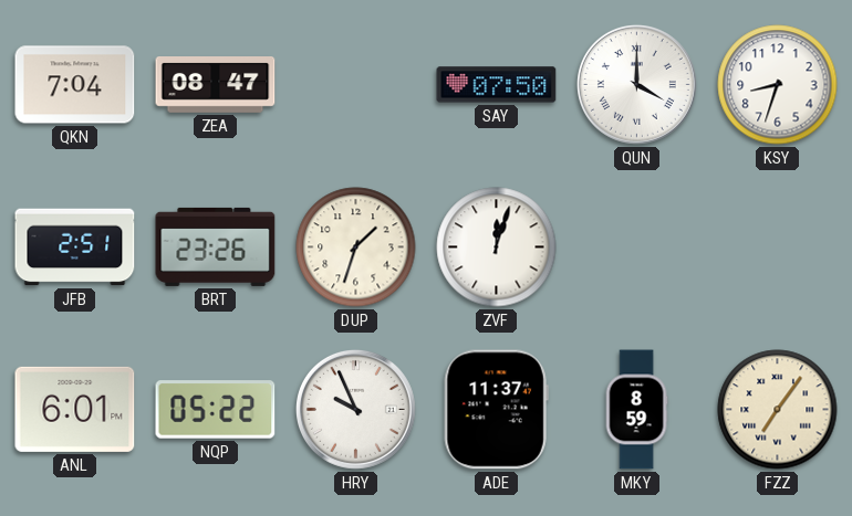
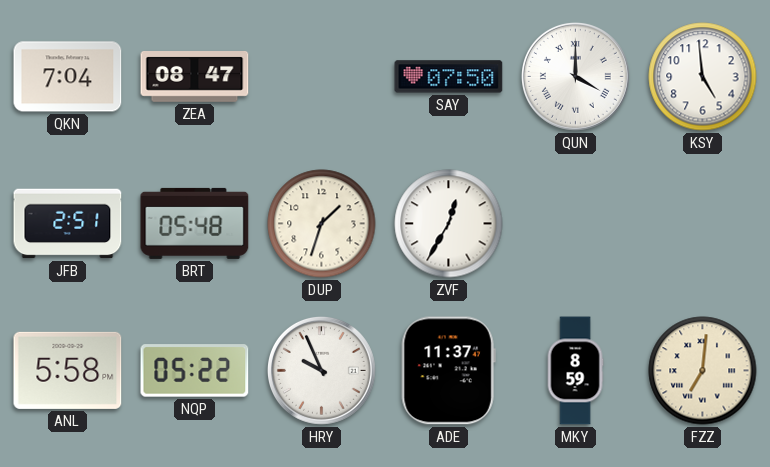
KSY: 8:33 -> 4:59
BRT: 23:26 -> 05:48
ZVF: 12:03 -> 12:35
ANL: 6:01 -> 5:58
FZZ: 7:06 -> 7:01
